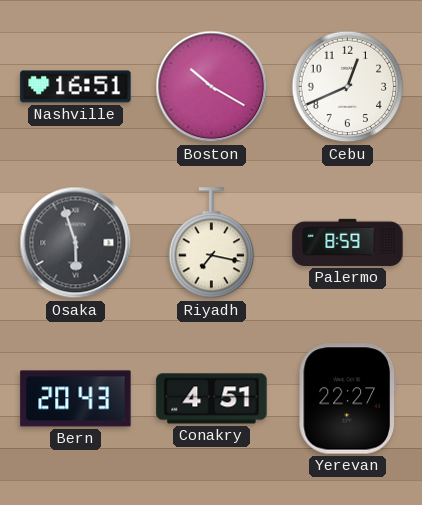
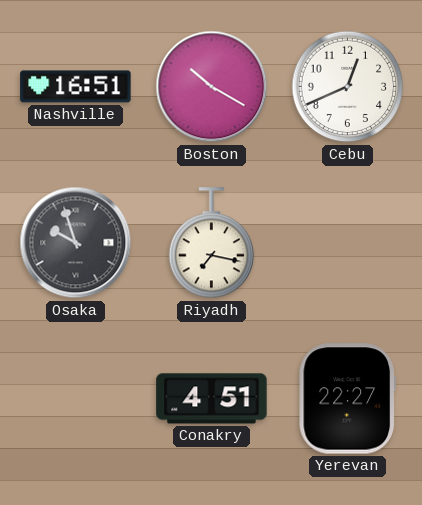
Osaka: 5:57 -> 9:57
Palermo: 8:59 -> none
Bern: 20:43 -> none
